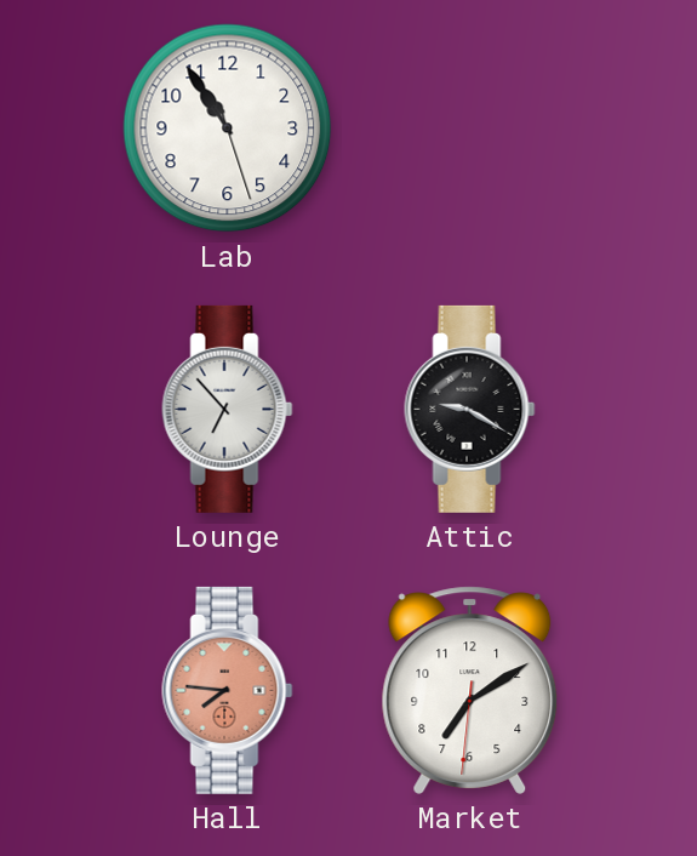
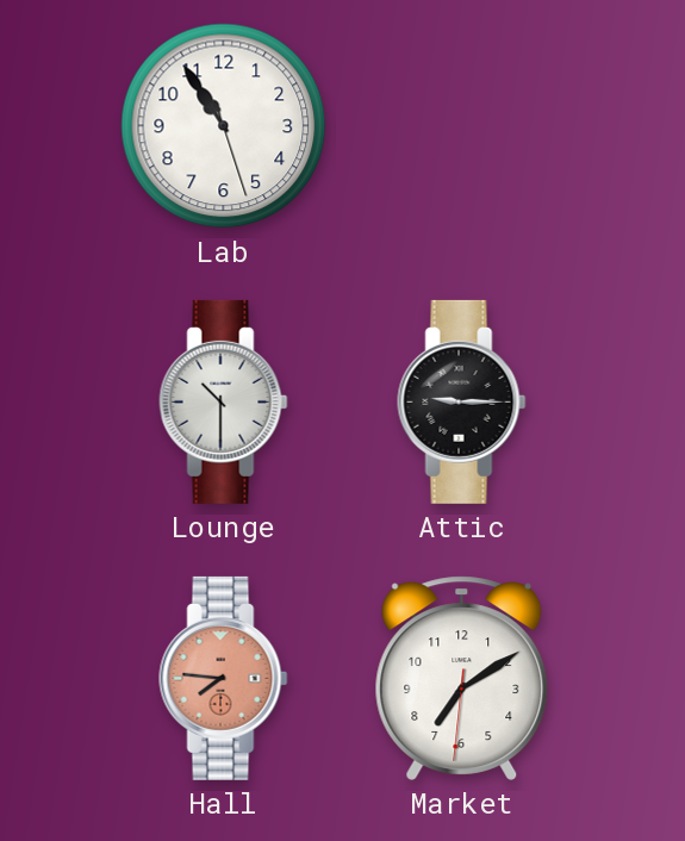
Lounge: 6:53 -> 10:30
Attic: 9:20 -> 9:15
